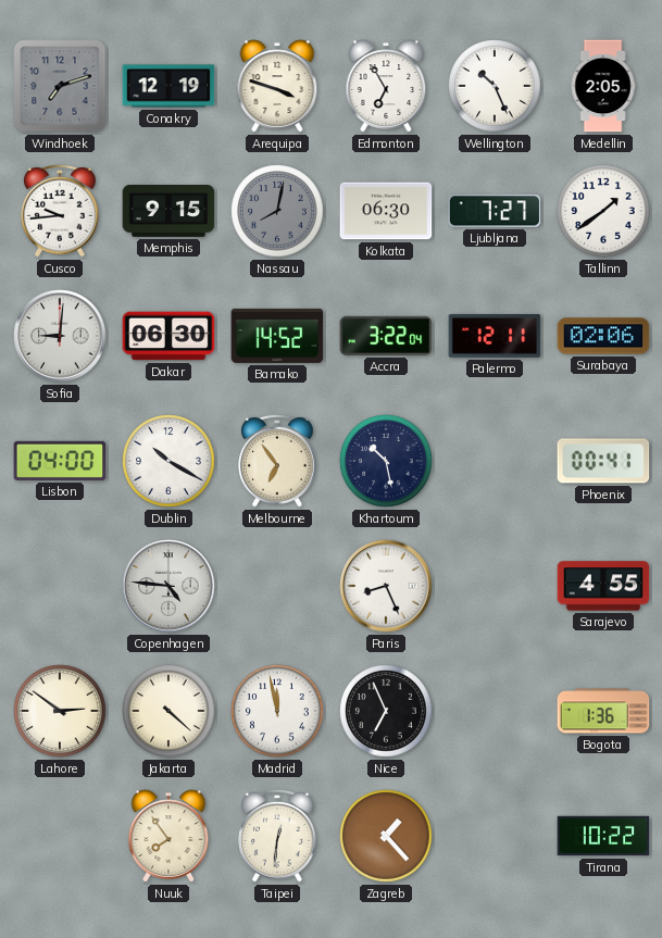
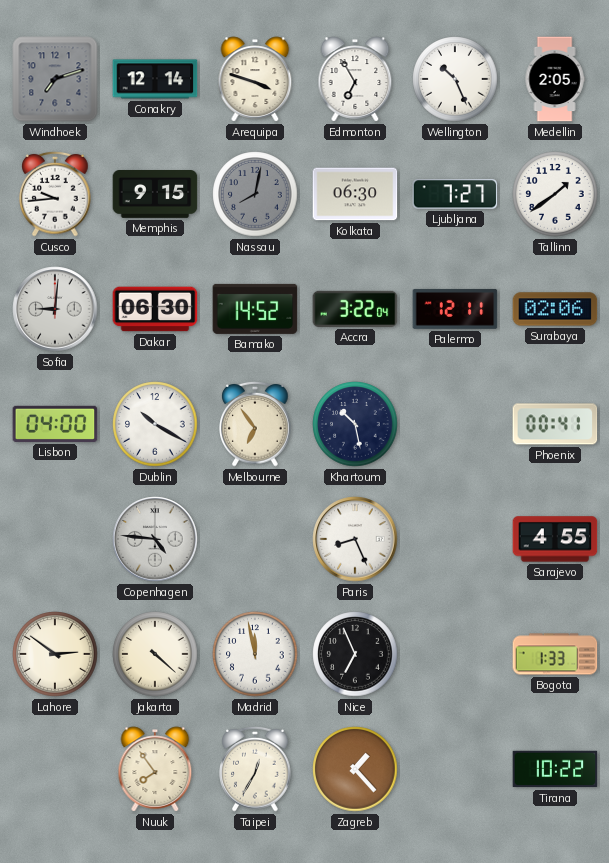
Conakry: 12:19 -> 12:14
Bogota: 1:36 -> 1:33
Taipei: 12:31 -> 12:35
